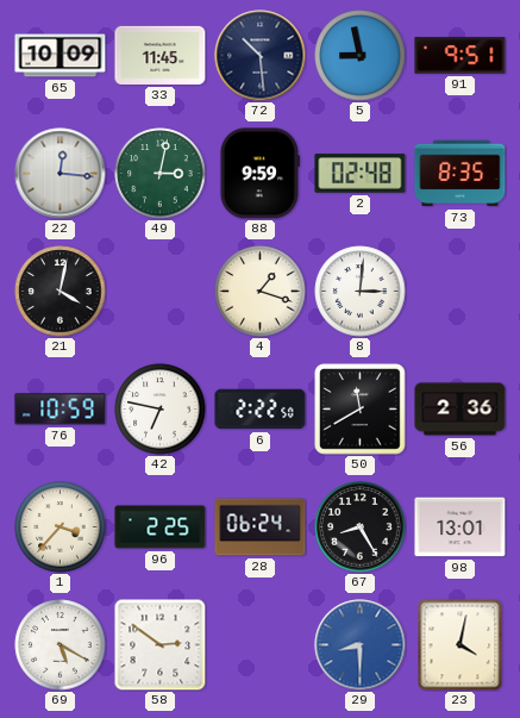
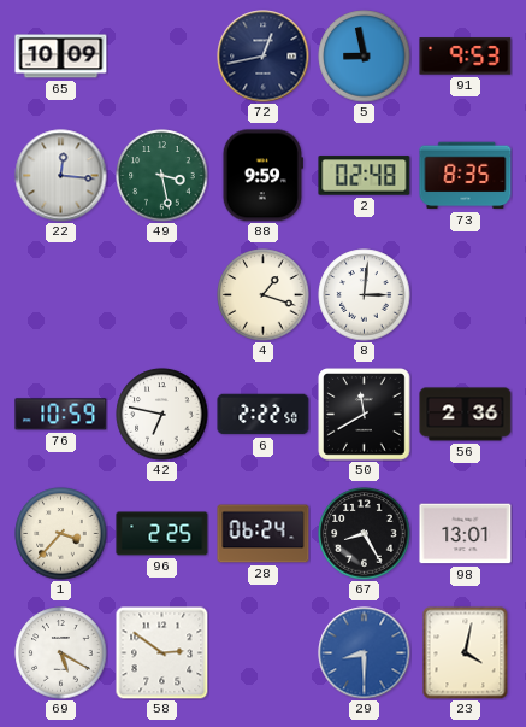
33: 11:45 -> none
72: 10:29 -> 12:43
91: 9:51 -> 9:53
49: 3:02 -> 3:28
21: 4:02 -> none
